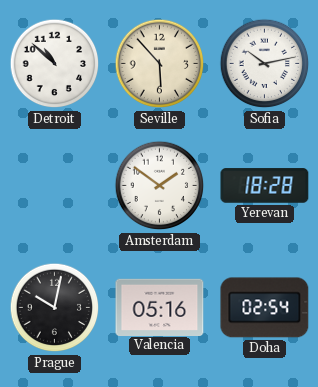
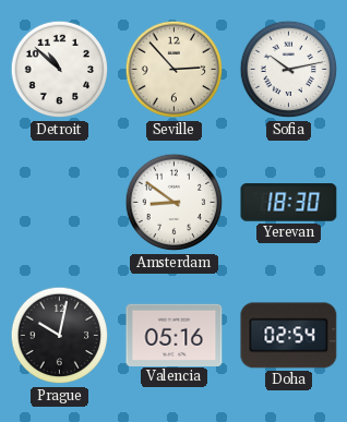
Seville: 5:53 -> 2:53
Amsterdam: 1:51 -> 8:51
Yerevan: 18:28 -> 18:30
